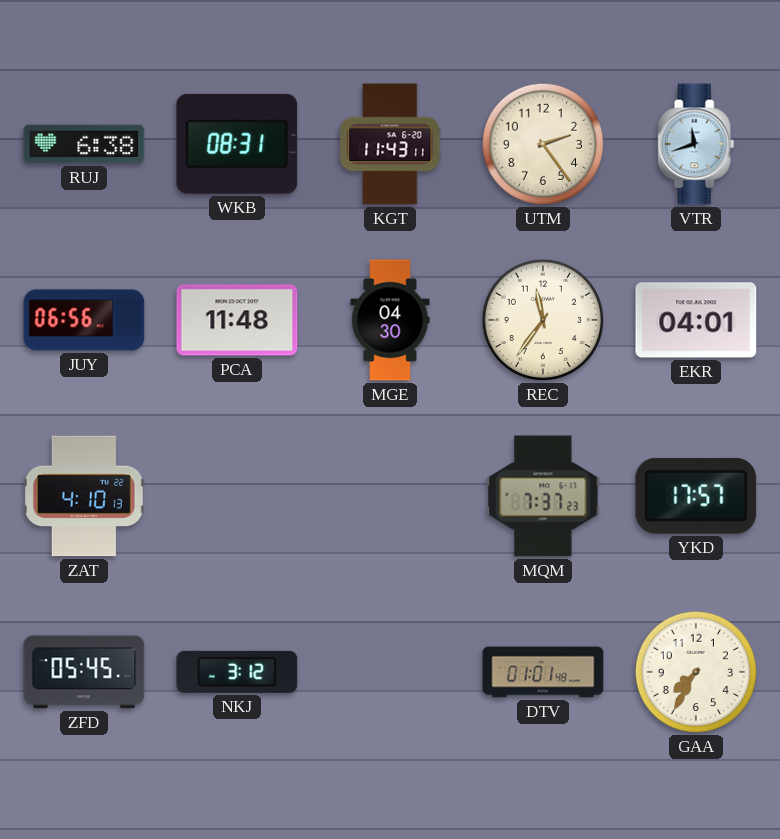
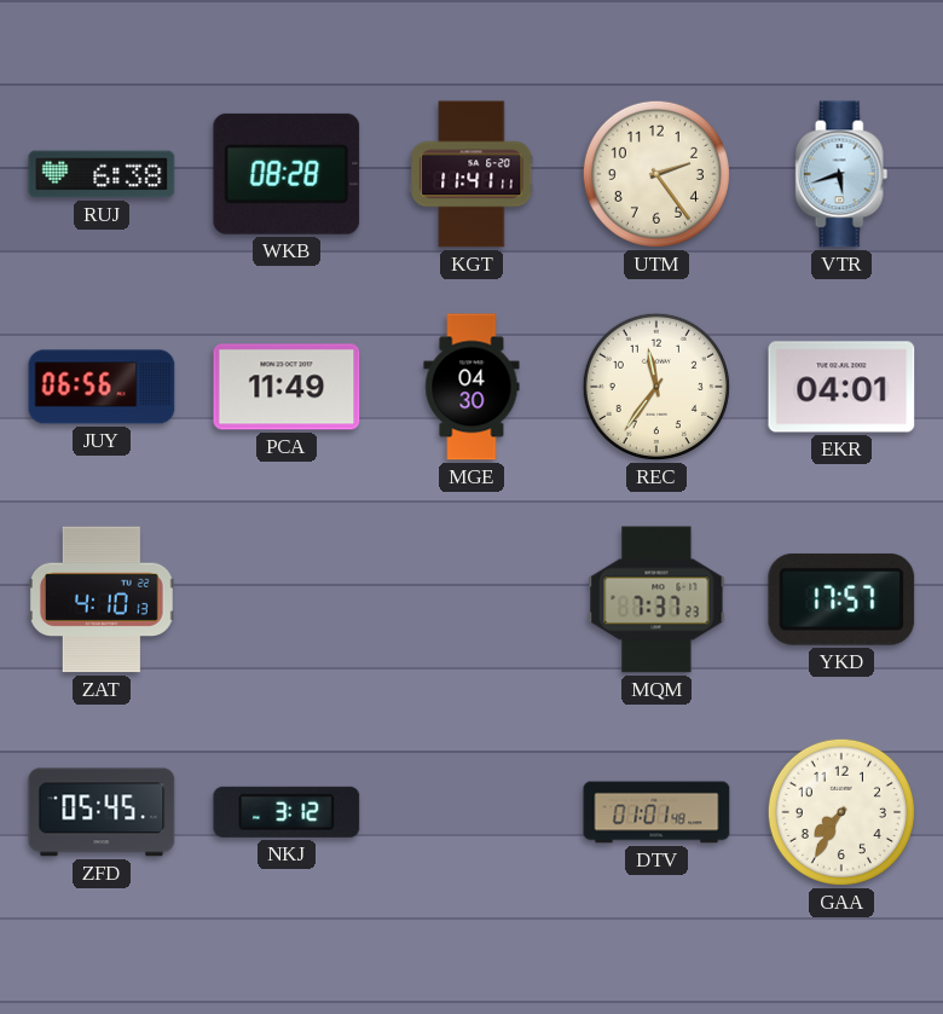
WKB: 08:31 -> 08:28
KGT: 11:43 -> 11:41
VTR: 11:42 -> 5:42
PCA: 11:48 -> 11:49
